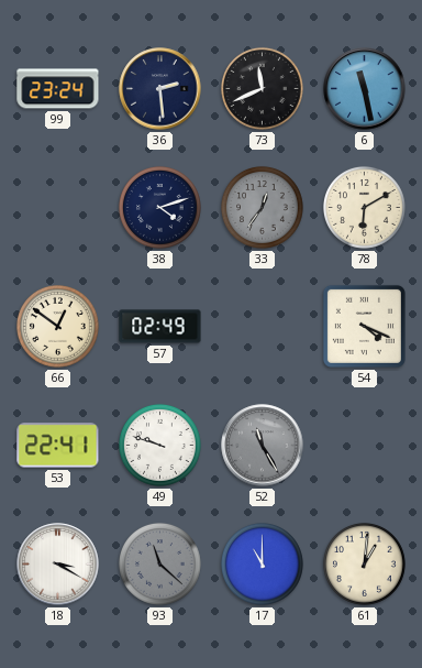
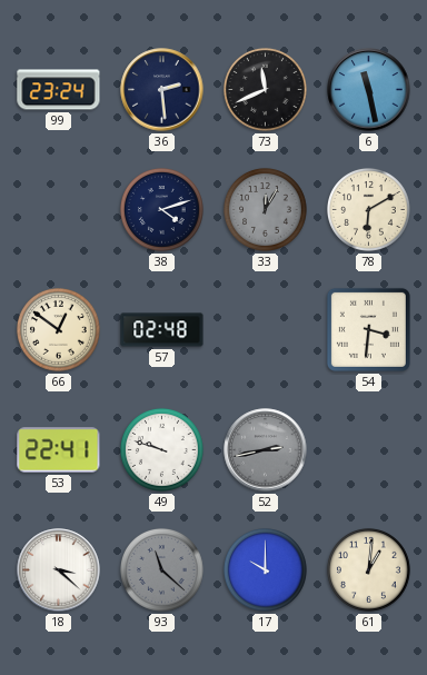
33: 12:36 -> 12:05
57: 02:49 -> 02:48
54: 4:19 -> 3:31
52: 11:25 -> 2:43
18: 3:20 -> 3:22
17: 11:00 -> 10:00
